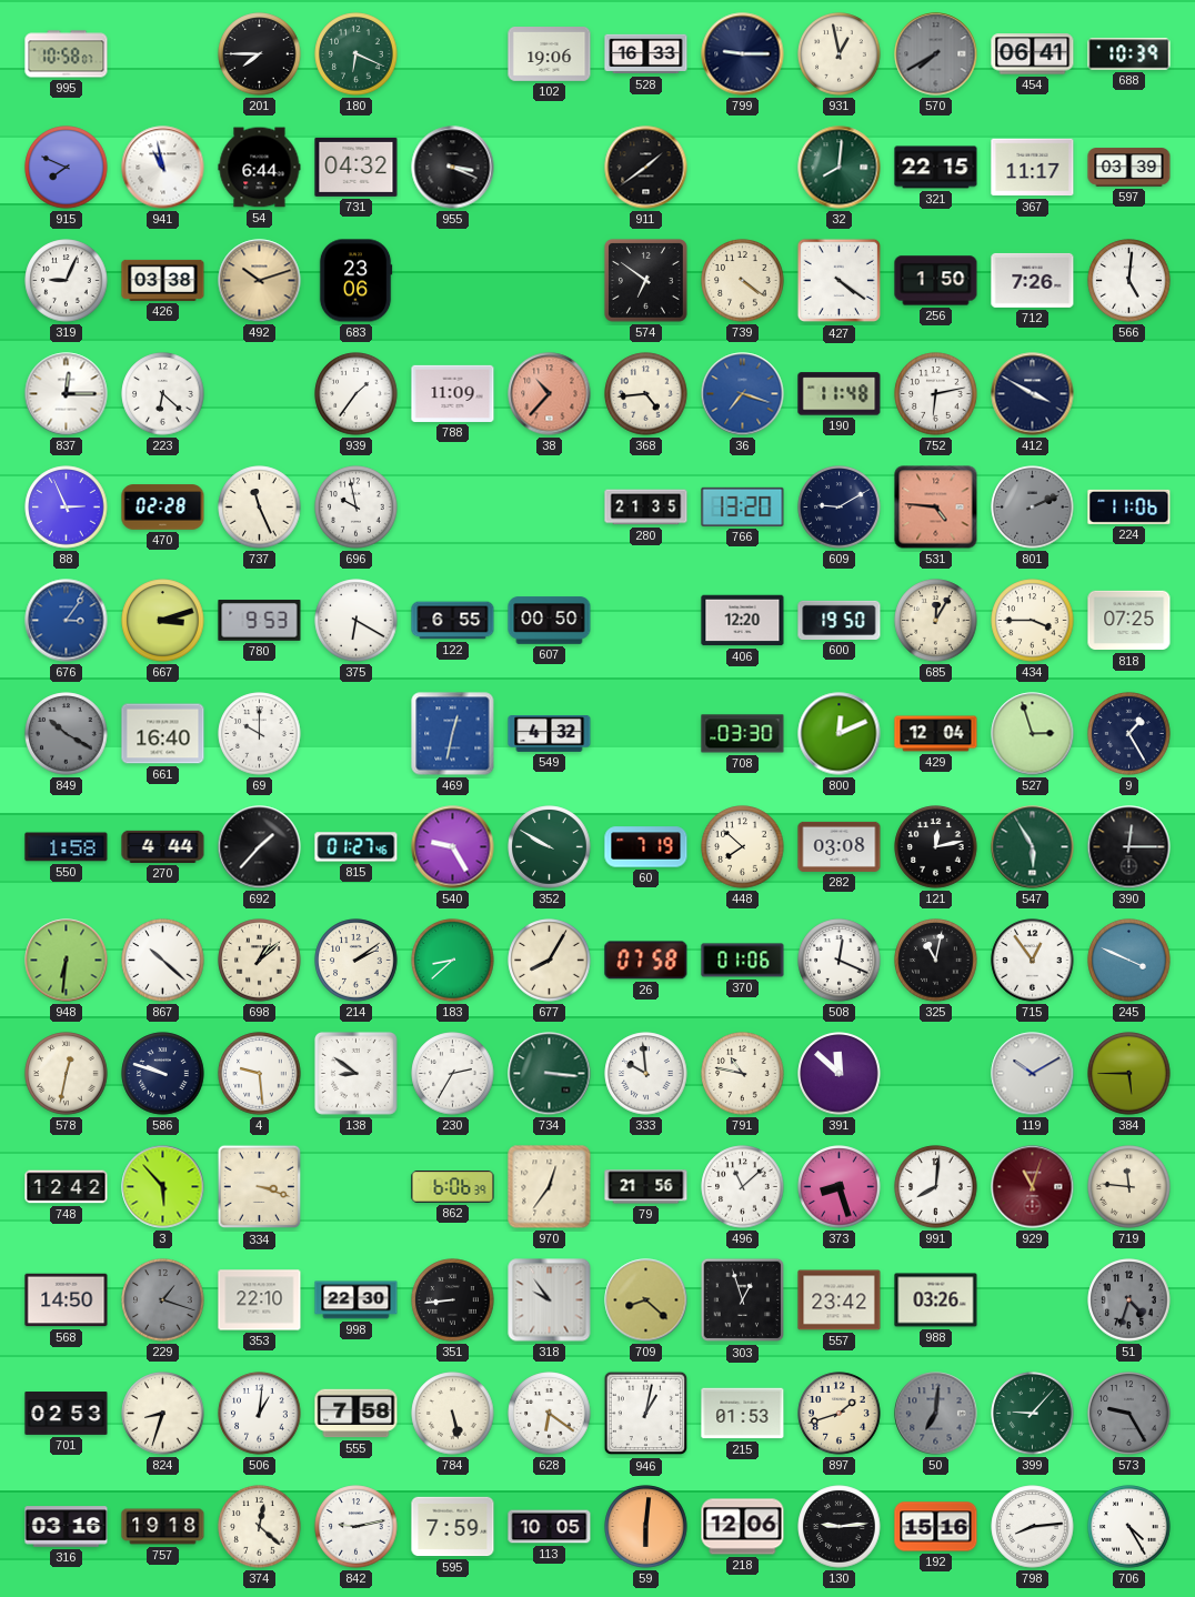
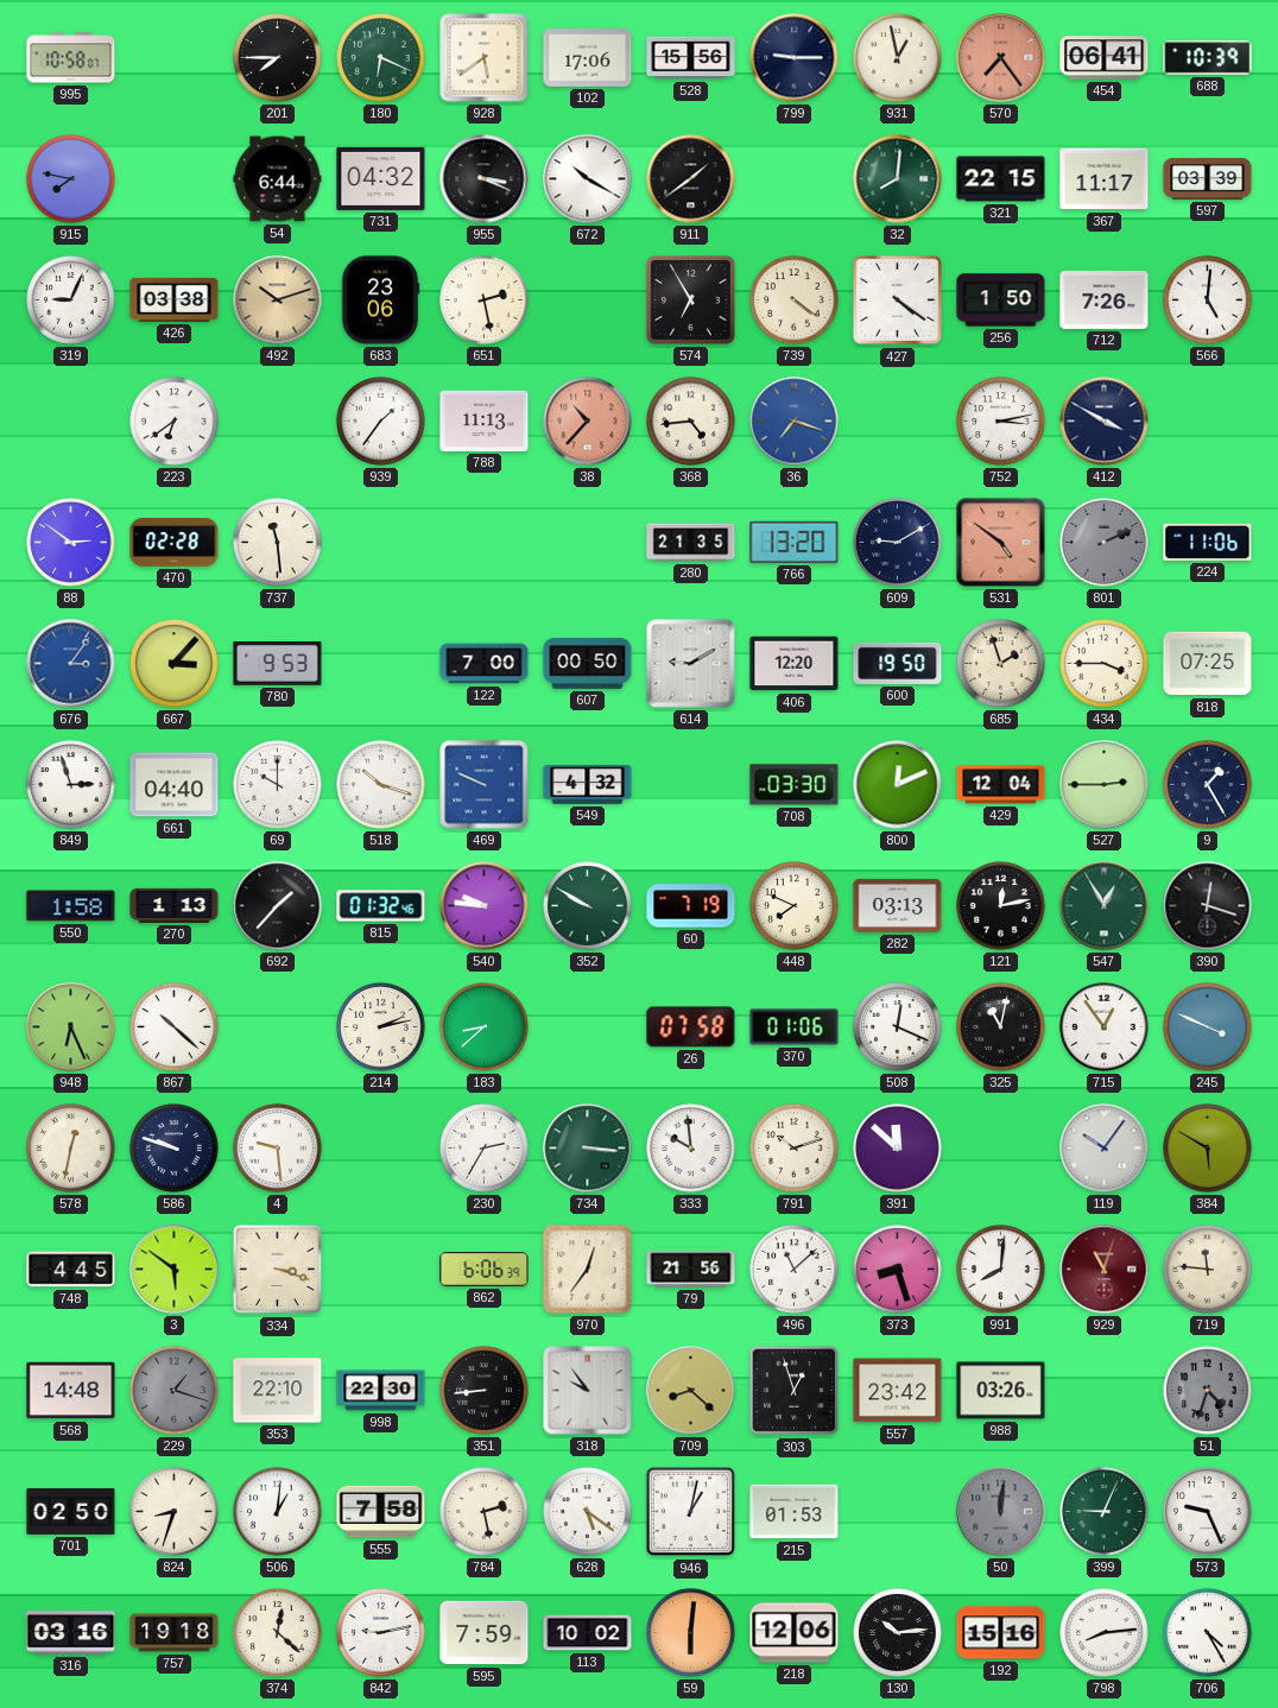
928: none -> 5:39
102: 19:06 -> 17:06
528: 16:33 -> 15:56
570: 7:40 -> 7:24
570 dial: grey -> salmon
915: 7:49 -> 7:47
941: 10:58 -> none
672: none -> 10:20
651: none -> 2:28
574: 6:51 -> 6:55
837: 12:15 -> none
223: 6:22 -> 6:39
788: 11:09 -> 11:13
190: 11:48 -> none
752: 6:13 -> 3:13
88: 2:56 -> 2:51
737: 11:26 -> 11:29
696: 9:58 -> none
531: 4:46 -> 4:51
667: 3:12 -> 3:07
375: 6:20 -> none
122: 6:55 -> 7:00
614: none -> 9:10
685: 12:05 -> 1:57
849: 10:20 -> 2:57
849 dial: grey -> white
661: 16:40 -> 04:40
518: none -> 10:18
469: 12:32 -> 9:49
527: 2:57 -> 2:45
270: 4:44 -> 1:13
815: 01:27 -> 01:32
540: 9:25 -> 9:46
448: 7:52 -> 7:49
282: 03:08 -> 03:13
547: 5:55 -> 12:55
390: 12:15 -> 12:18
948: 6:31 -> 6:26
698: 1:08 -> none
214: 2:09 -> 2:13
677: 8:05 -> none
138: 8:51 -> none
791: 10:47 -> 10:12
119: 10:10 -> 10:06
384: 5:45 -> 5:50
748: 12:42 -> 4:45
3: 5:53 -> 5:51
568: 14:50 -> 14:48
701: 02:53 -> 02:50
784: 5:28 -> 2:28
628: 6:21 -> 5:21
897: 1:42 -> none
50: 7:01 -> 12:01
399: 9:07 -> 9:04
573: 9:25 -> 9:26
573 dial: grey -> white
113: 10:05 -> 10:02
130: 9:14 -> 10:14
